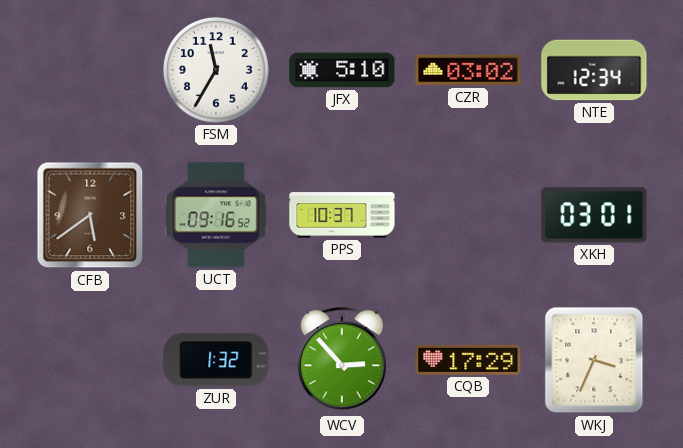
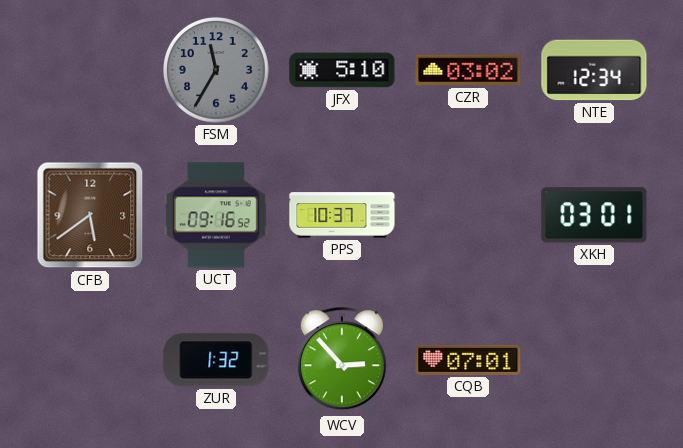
FSM dial: white -> grey
CQB: 17:29 -> 07:01
WKJ: 3:34 -> none
